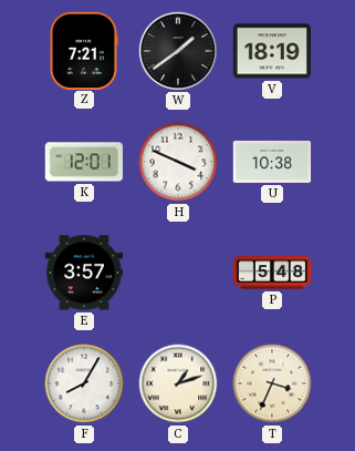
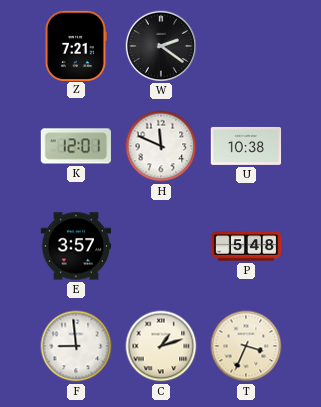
W: 1:39 -> 2:21
V: 18:19 -> none
H: 3:49 -> 11:49
F: 8:05 -> 8:59
